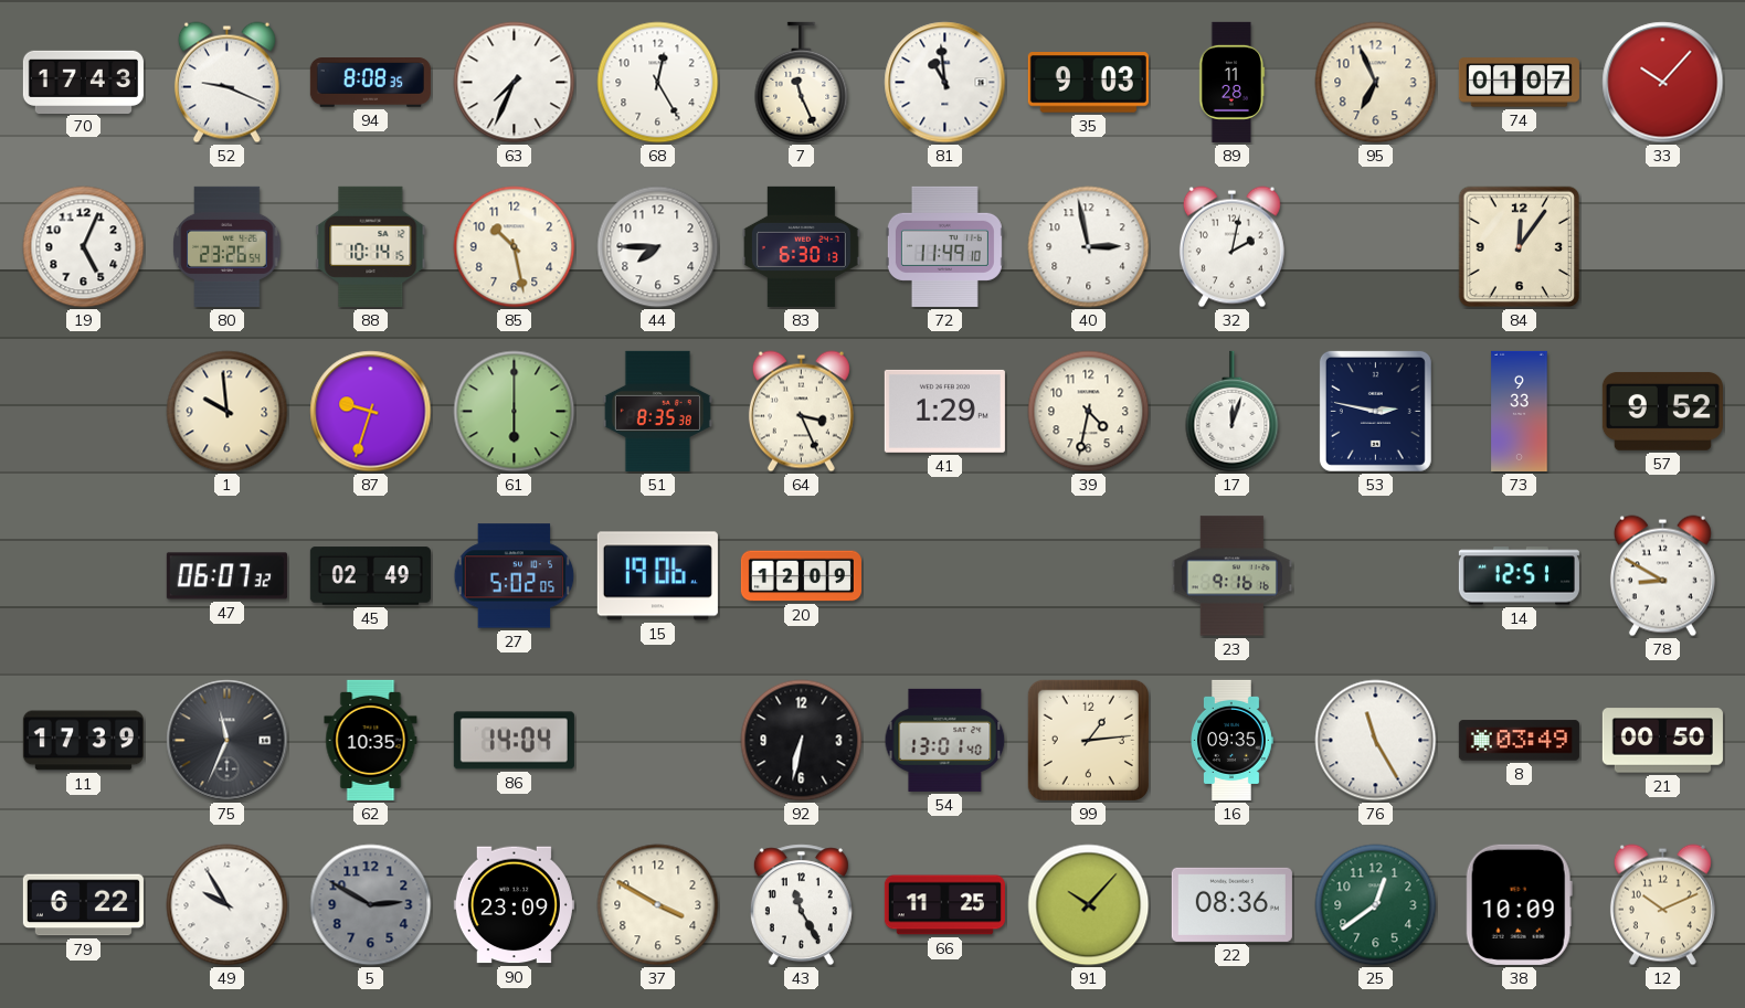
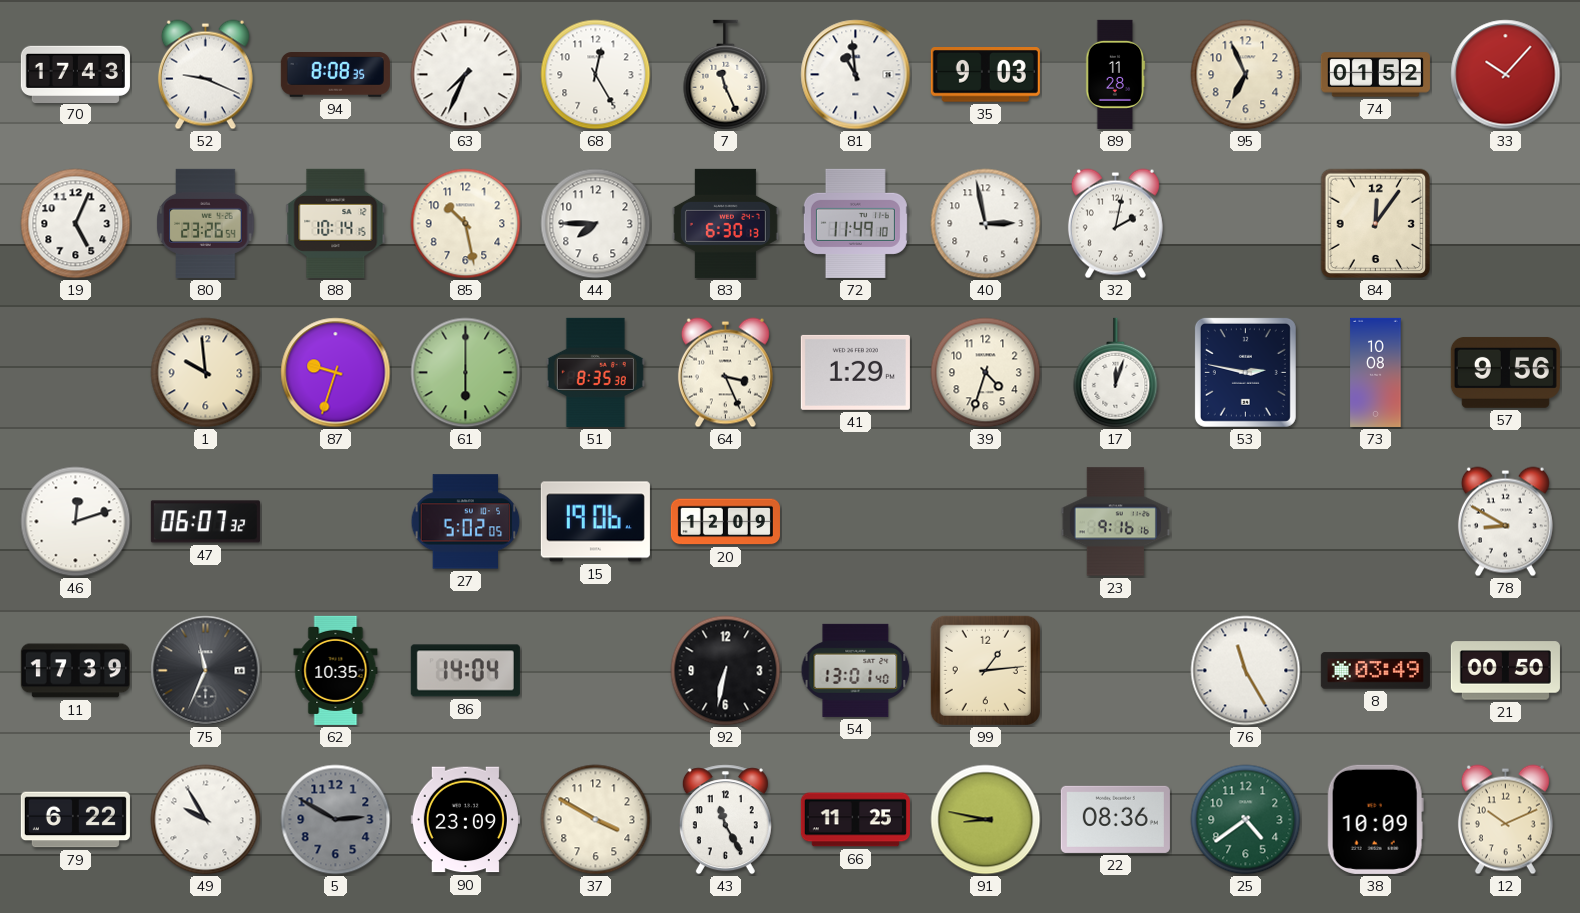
74: 01:07 -> 01:52
39: 4:32 -> 4:33
73: 9:33 -> 10:08
57: 9:52 -> 9:56
46: none -> 12:12
45: 02:49 -> none
14: 12:51 -> none
16: 09:35 -> none
91: 10:07 -> 8:47
25: 12:39 -> 4:39
